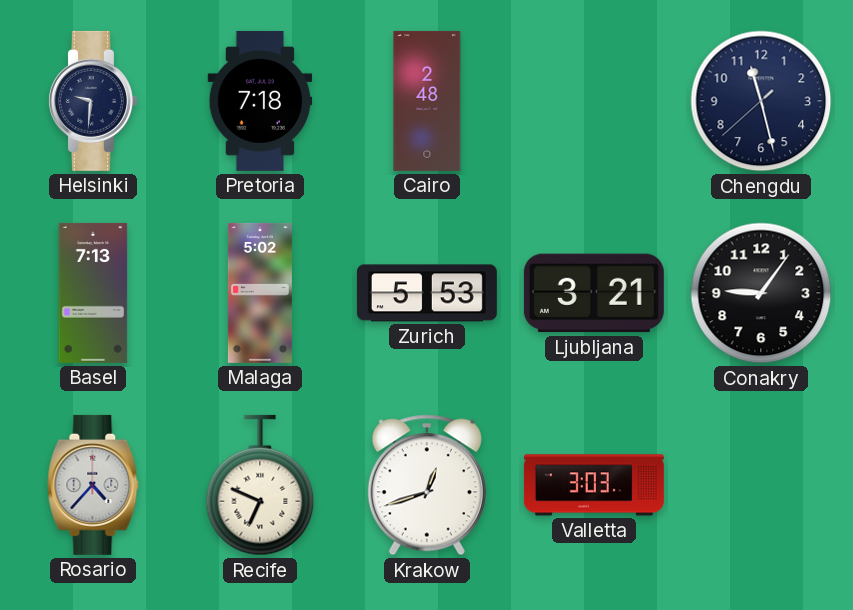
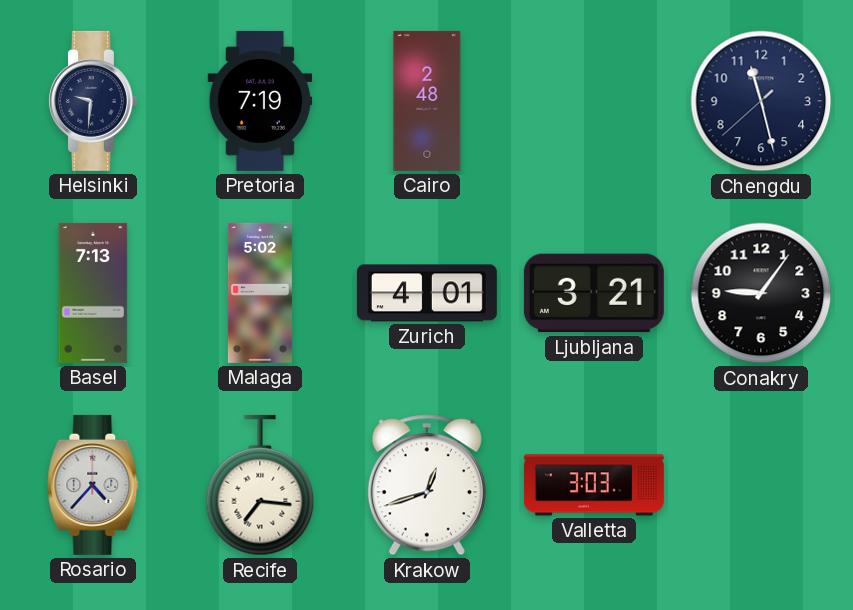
Pretoria: 7:18 -> 7:19
Zurich: 5:53 -> 4:01
Recife: 6:49 -> 7:16
